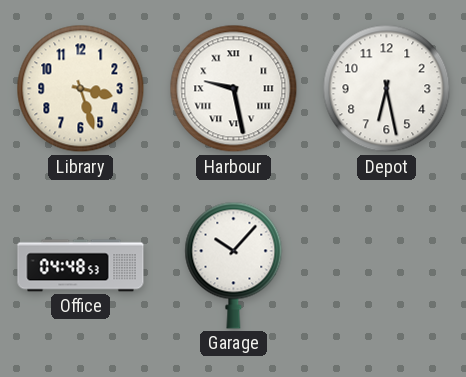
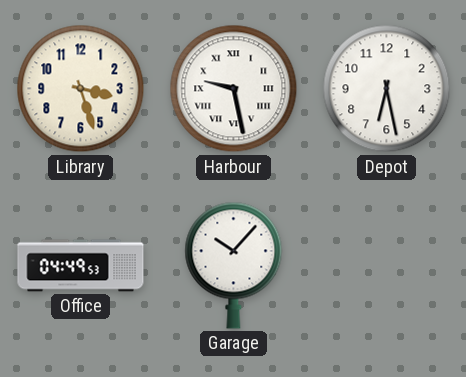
Office: 04:48 -> 04:49
